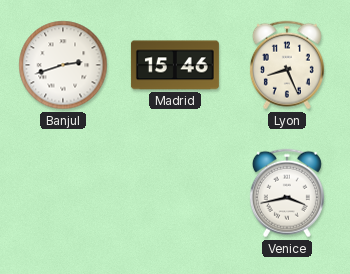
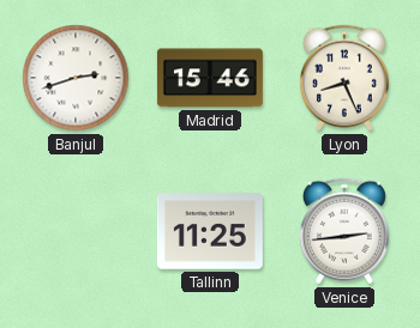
Tallinn: none -> 11:25
Venice: 3:43 -> 2:44
